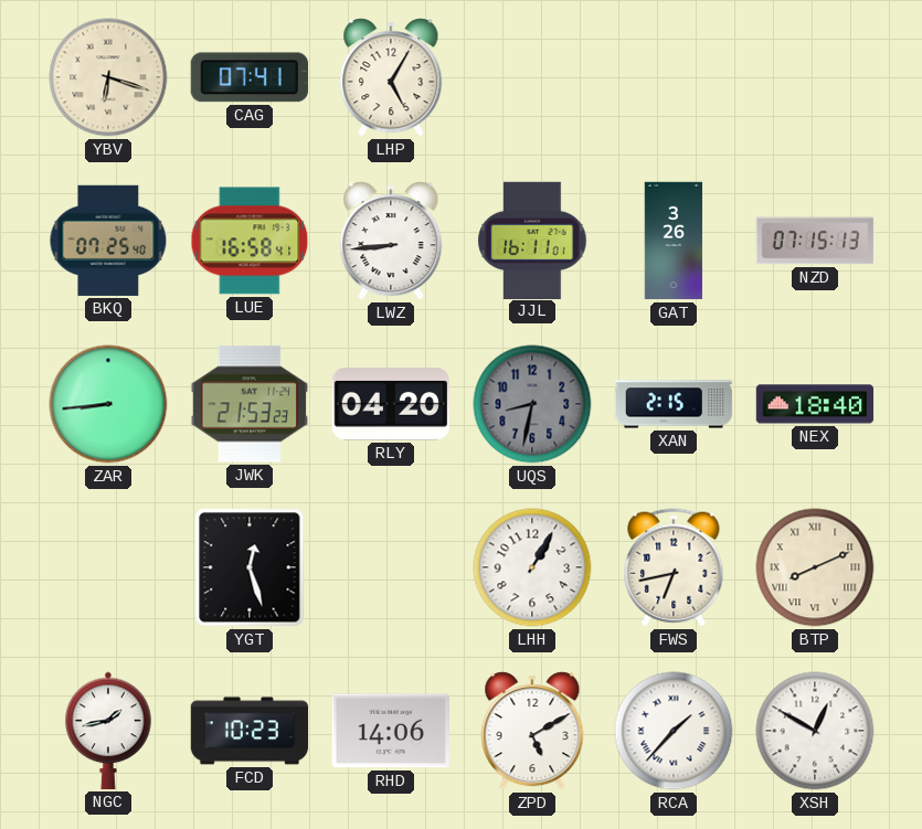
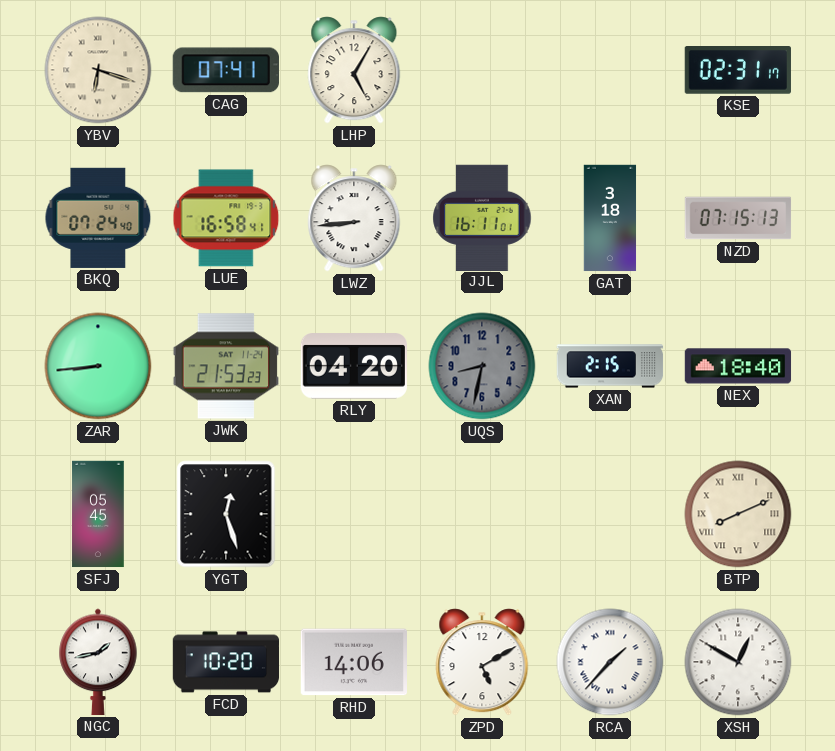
KSE: none -> 02:31
BKQ: 07:25 -> 07:24
GAT: 3:26 -> 3:18
SFJ: none -> 05:45
LHH: 1:05 -> none
FWS: 6:43 -> none
FCD: 10:23 -> 10:20
